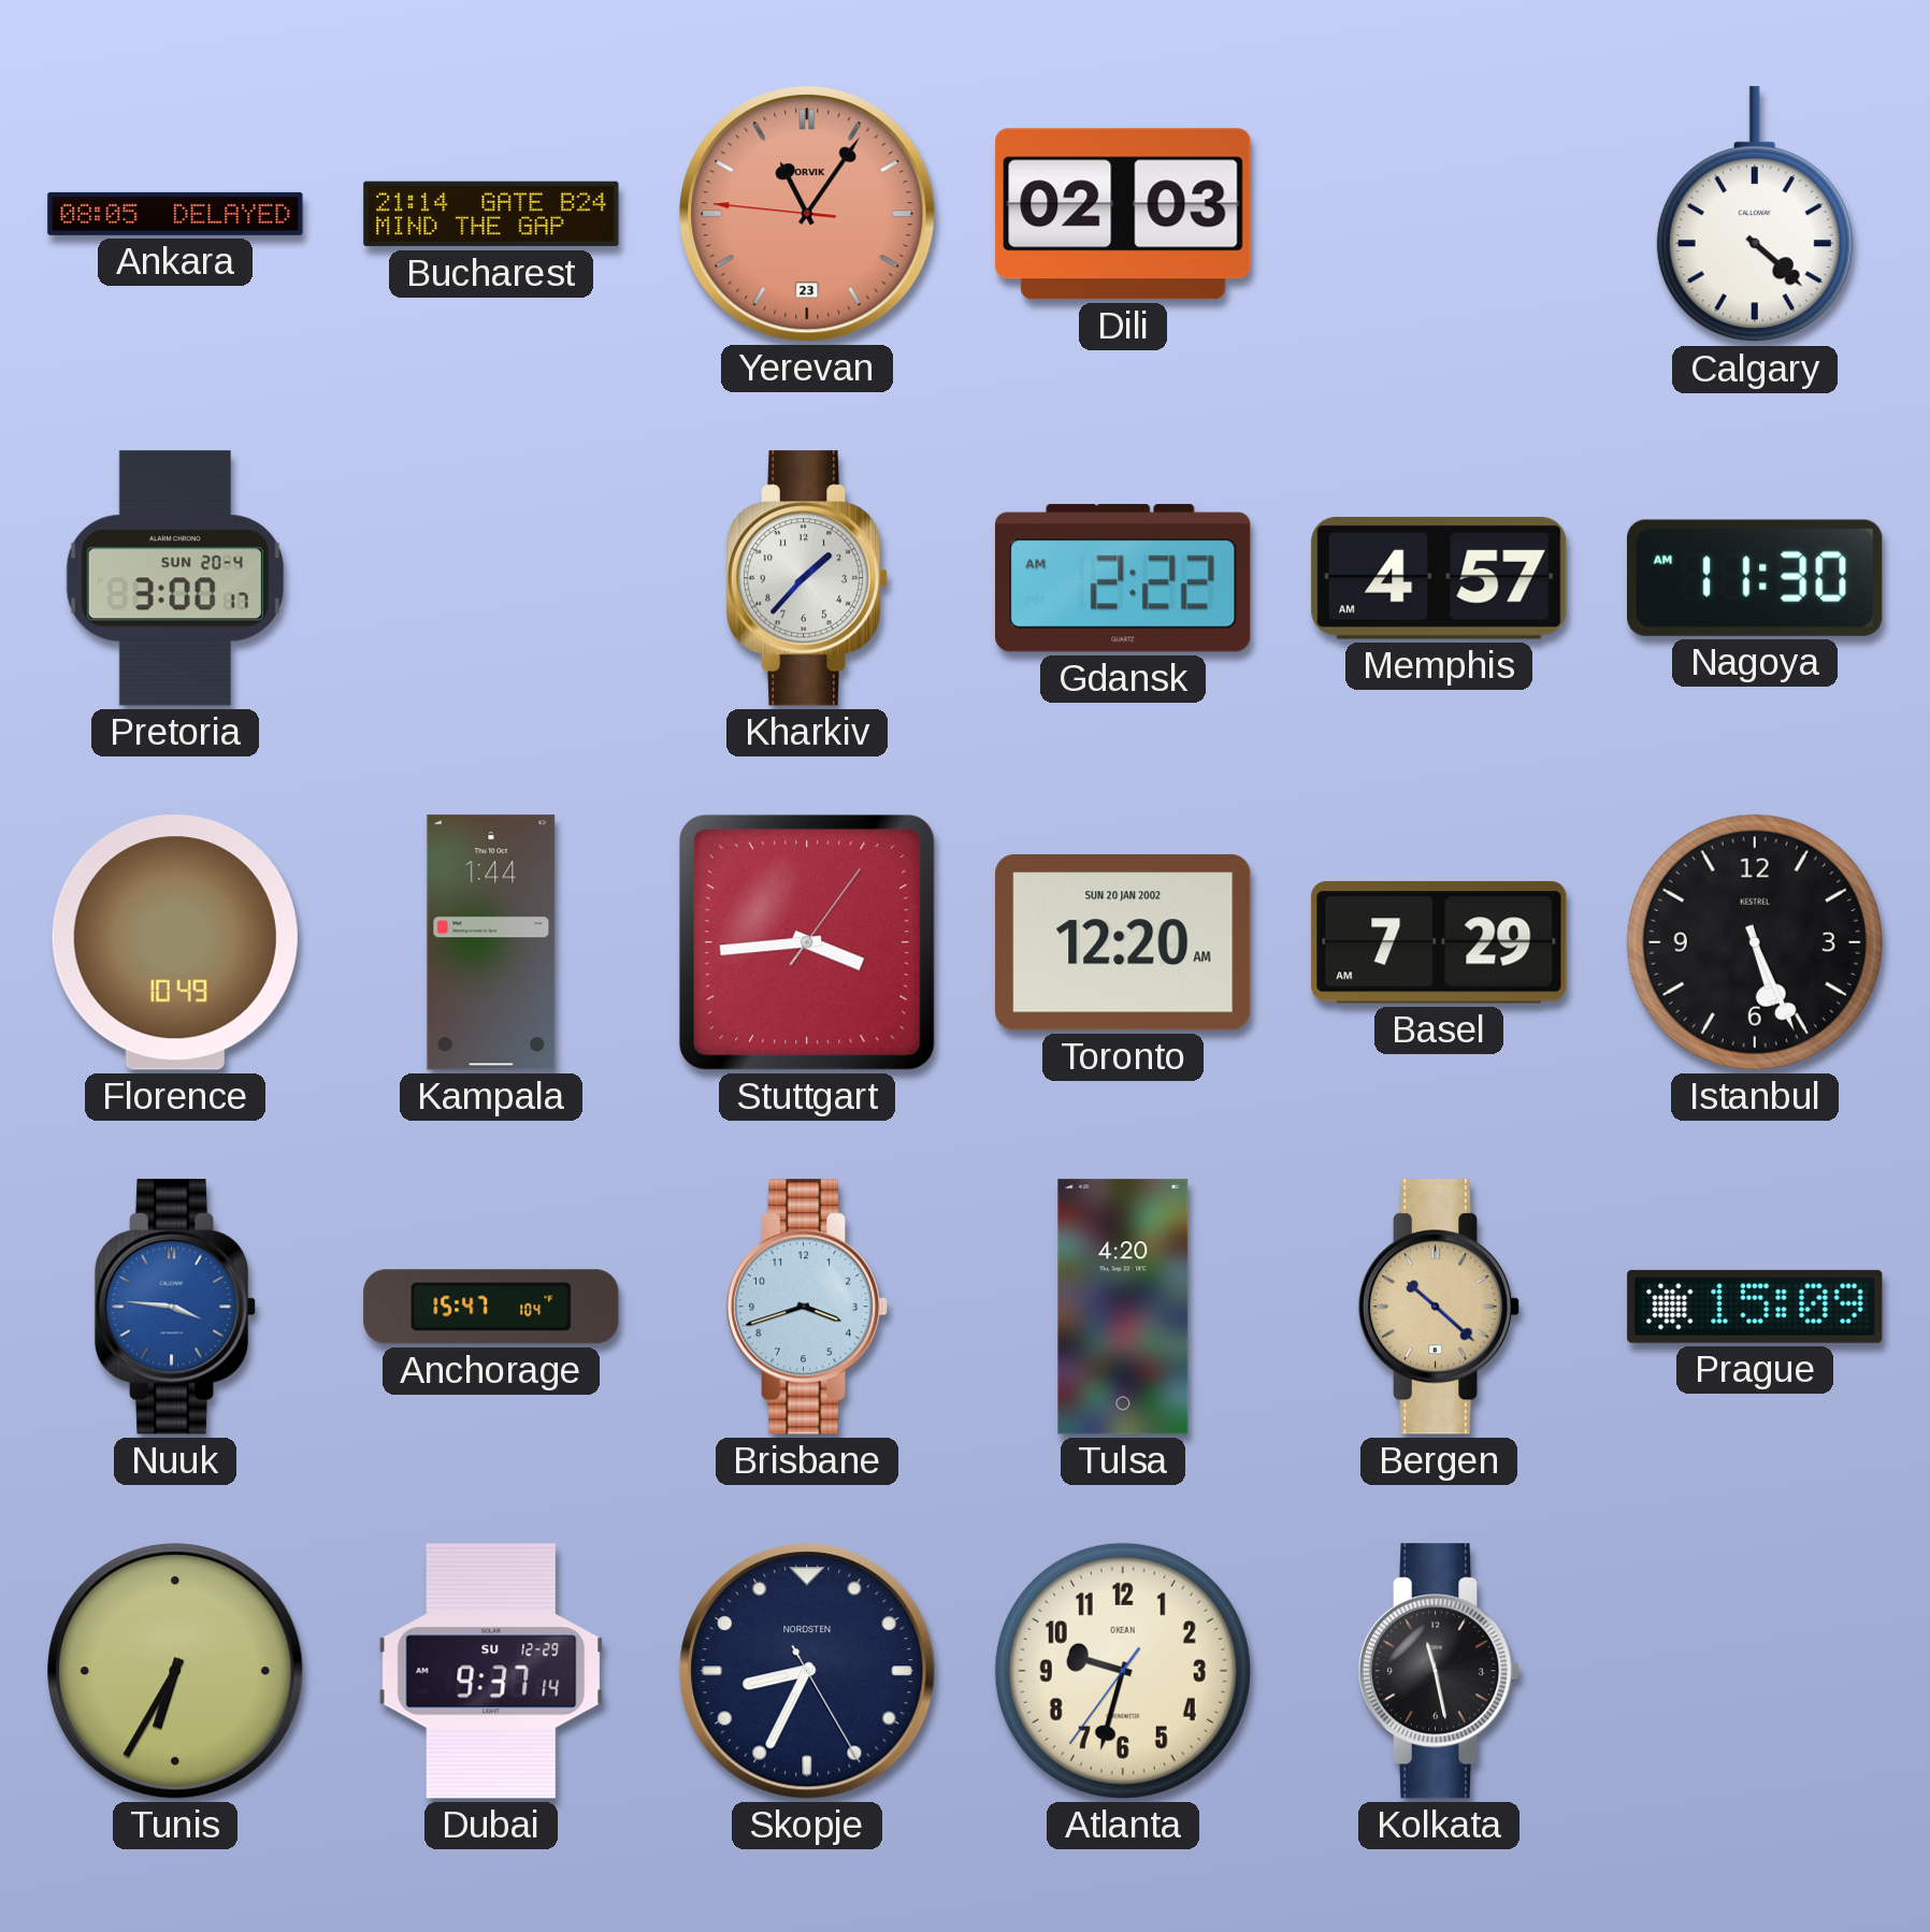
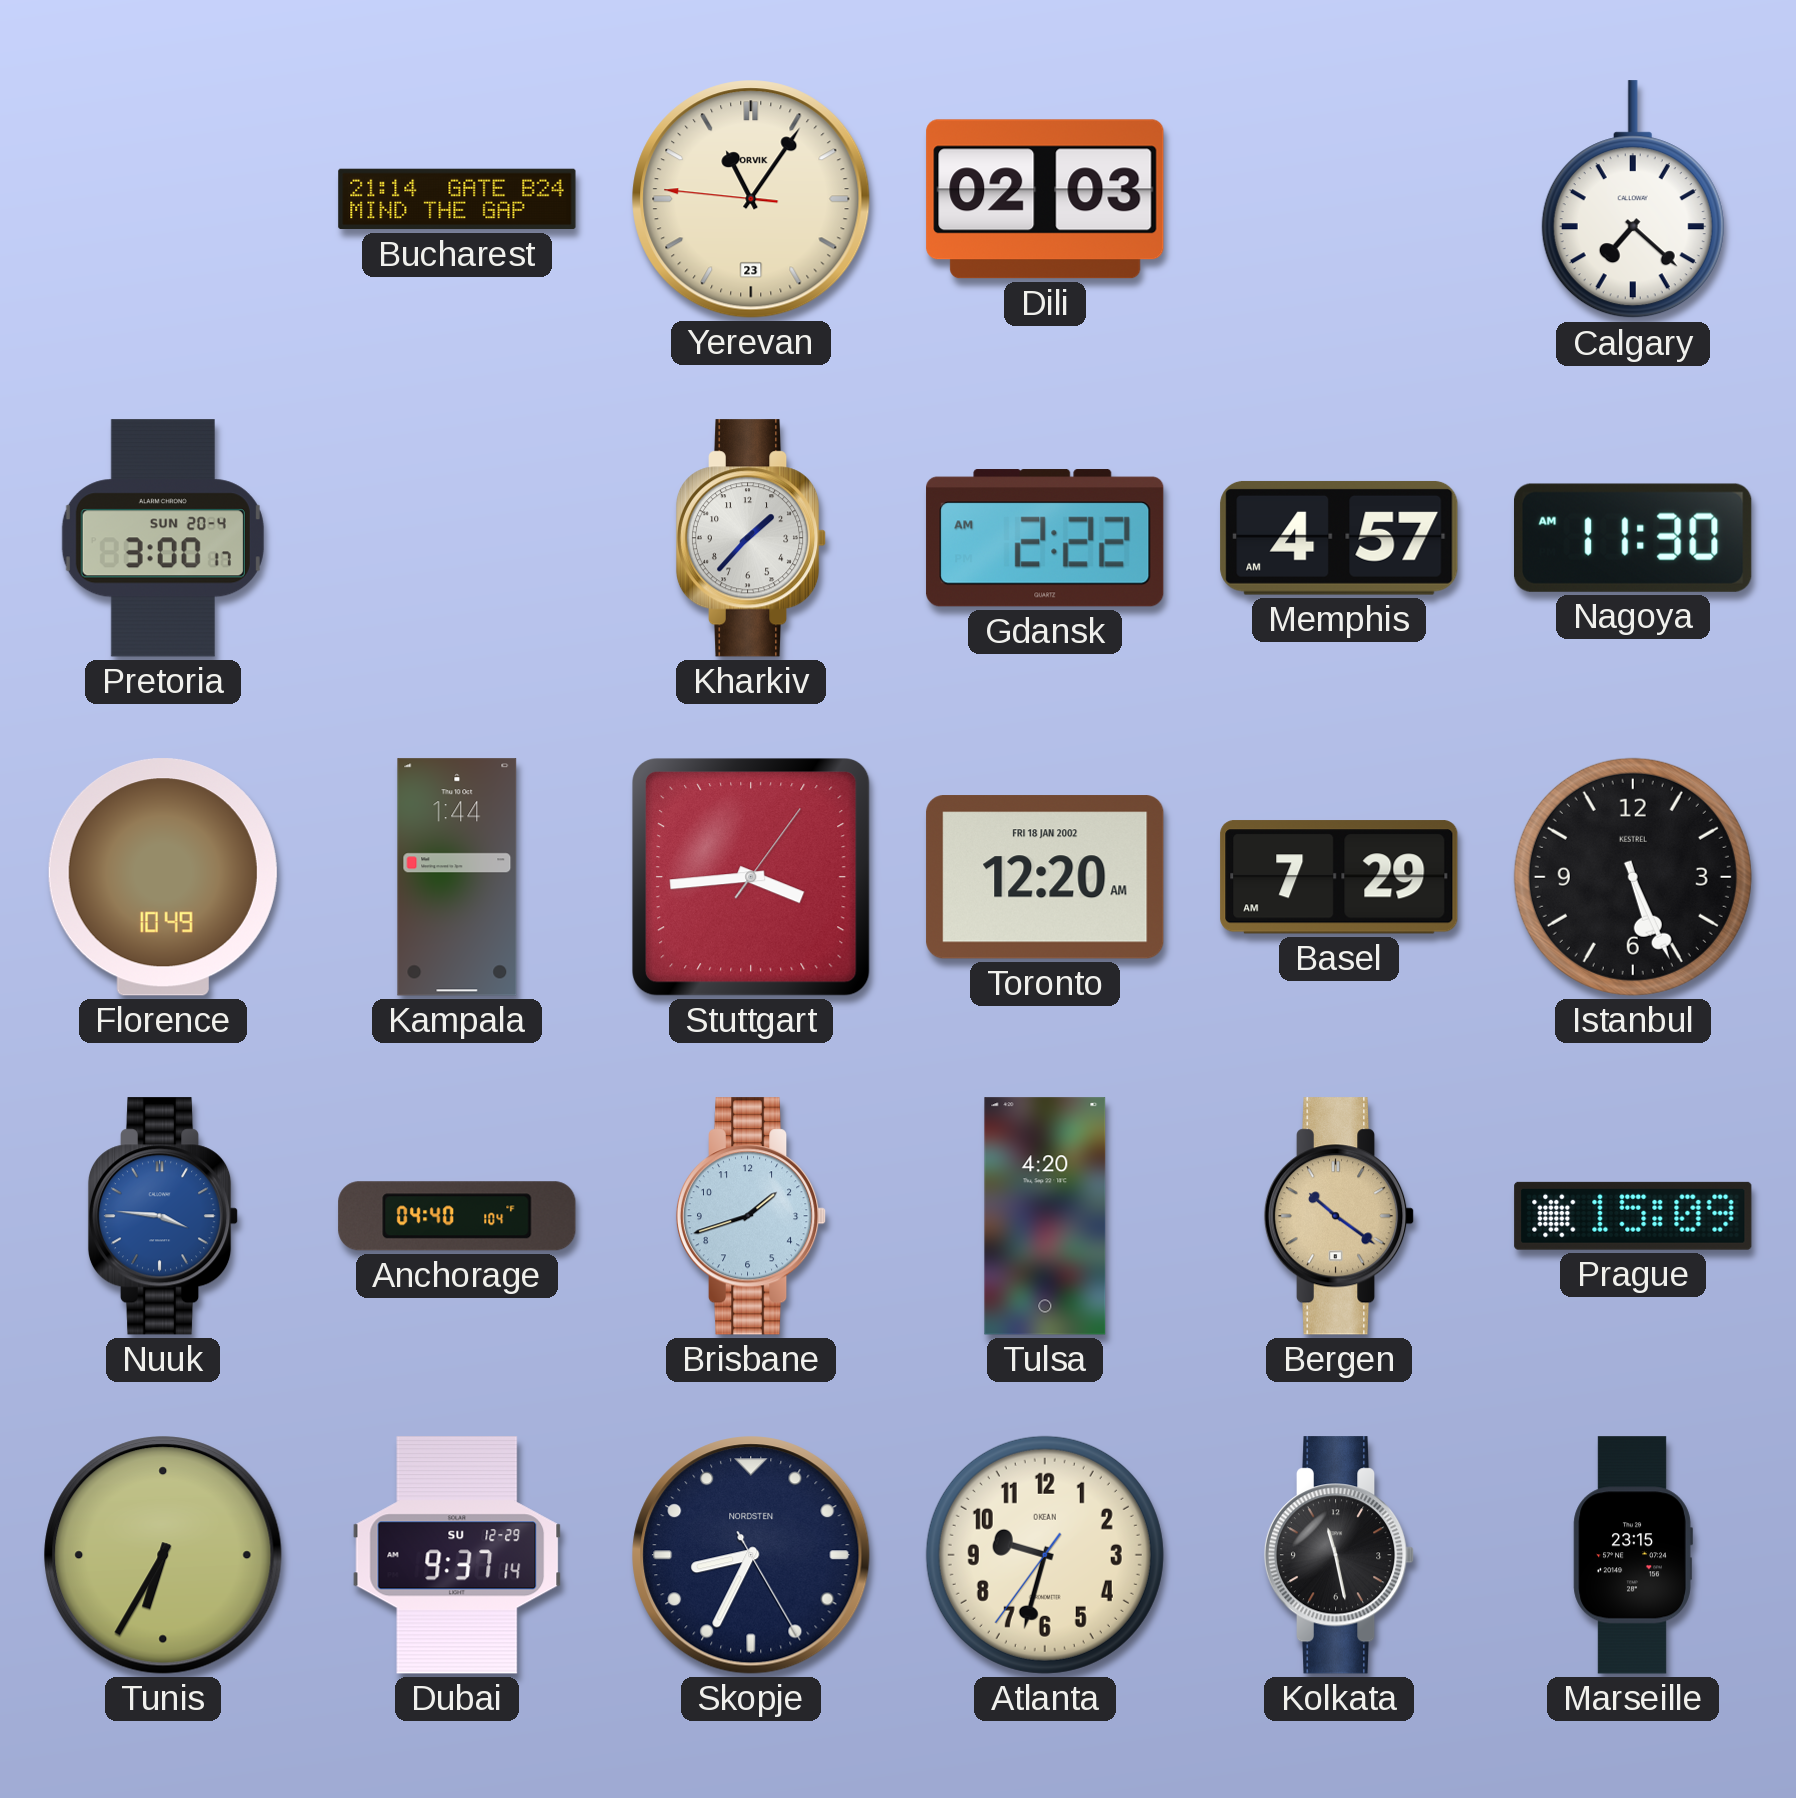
Ankara: 08:05 -> none
Yerevan dial: salmon -> cream
Calgary: 4:22 -> 7:22
Toronto date: SUN 20 JAN 2002 -> FRI 18 JAN 2002
Anchorage: 15:47 -> 04:40
Brisbane: 3:42 -> 1:42
Bergen: 10:22 -> 10:21
Marseille: none -> 23:15
